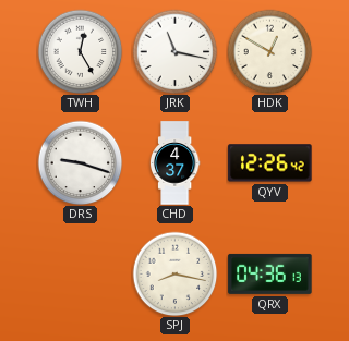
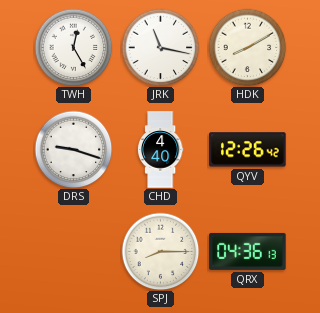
HDK: 12:50 -> 8:10
CHD: 4:37 -> 4:40
SPJ: 8:17 -> 8:15
